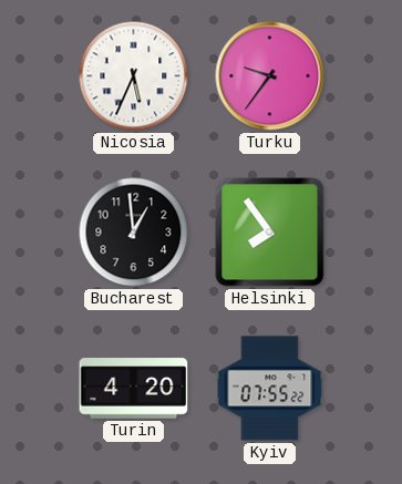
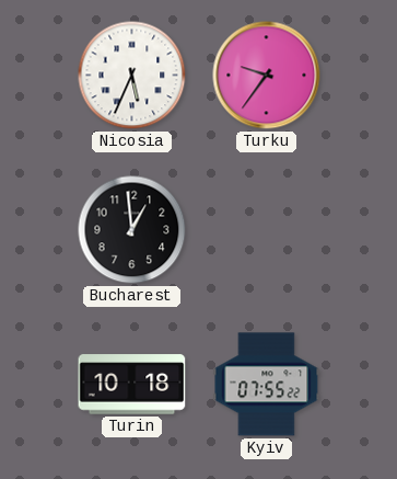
Helsinki: 7:54 -> none
Turin: 4:20 -> 10:18
